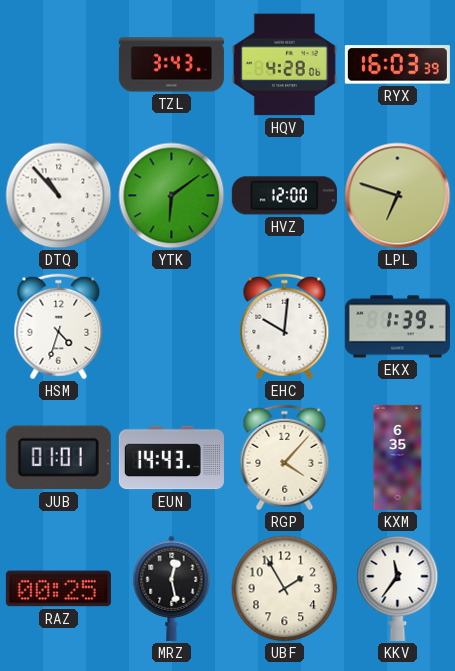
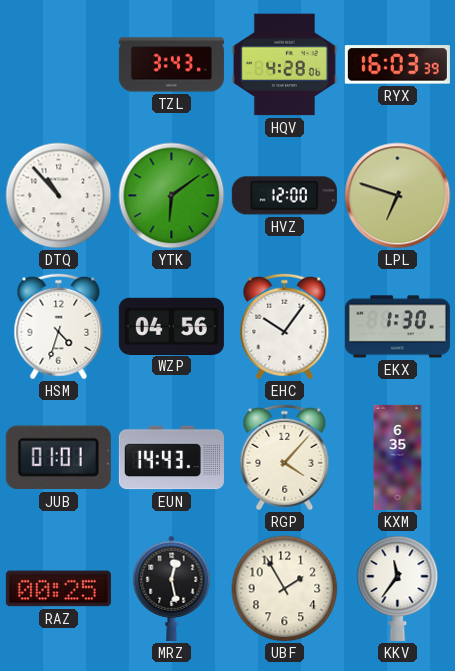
WZP: none -> 04:56
EHC: 10:01 -> 10:06
EKX: 1:39 -> 1:30
